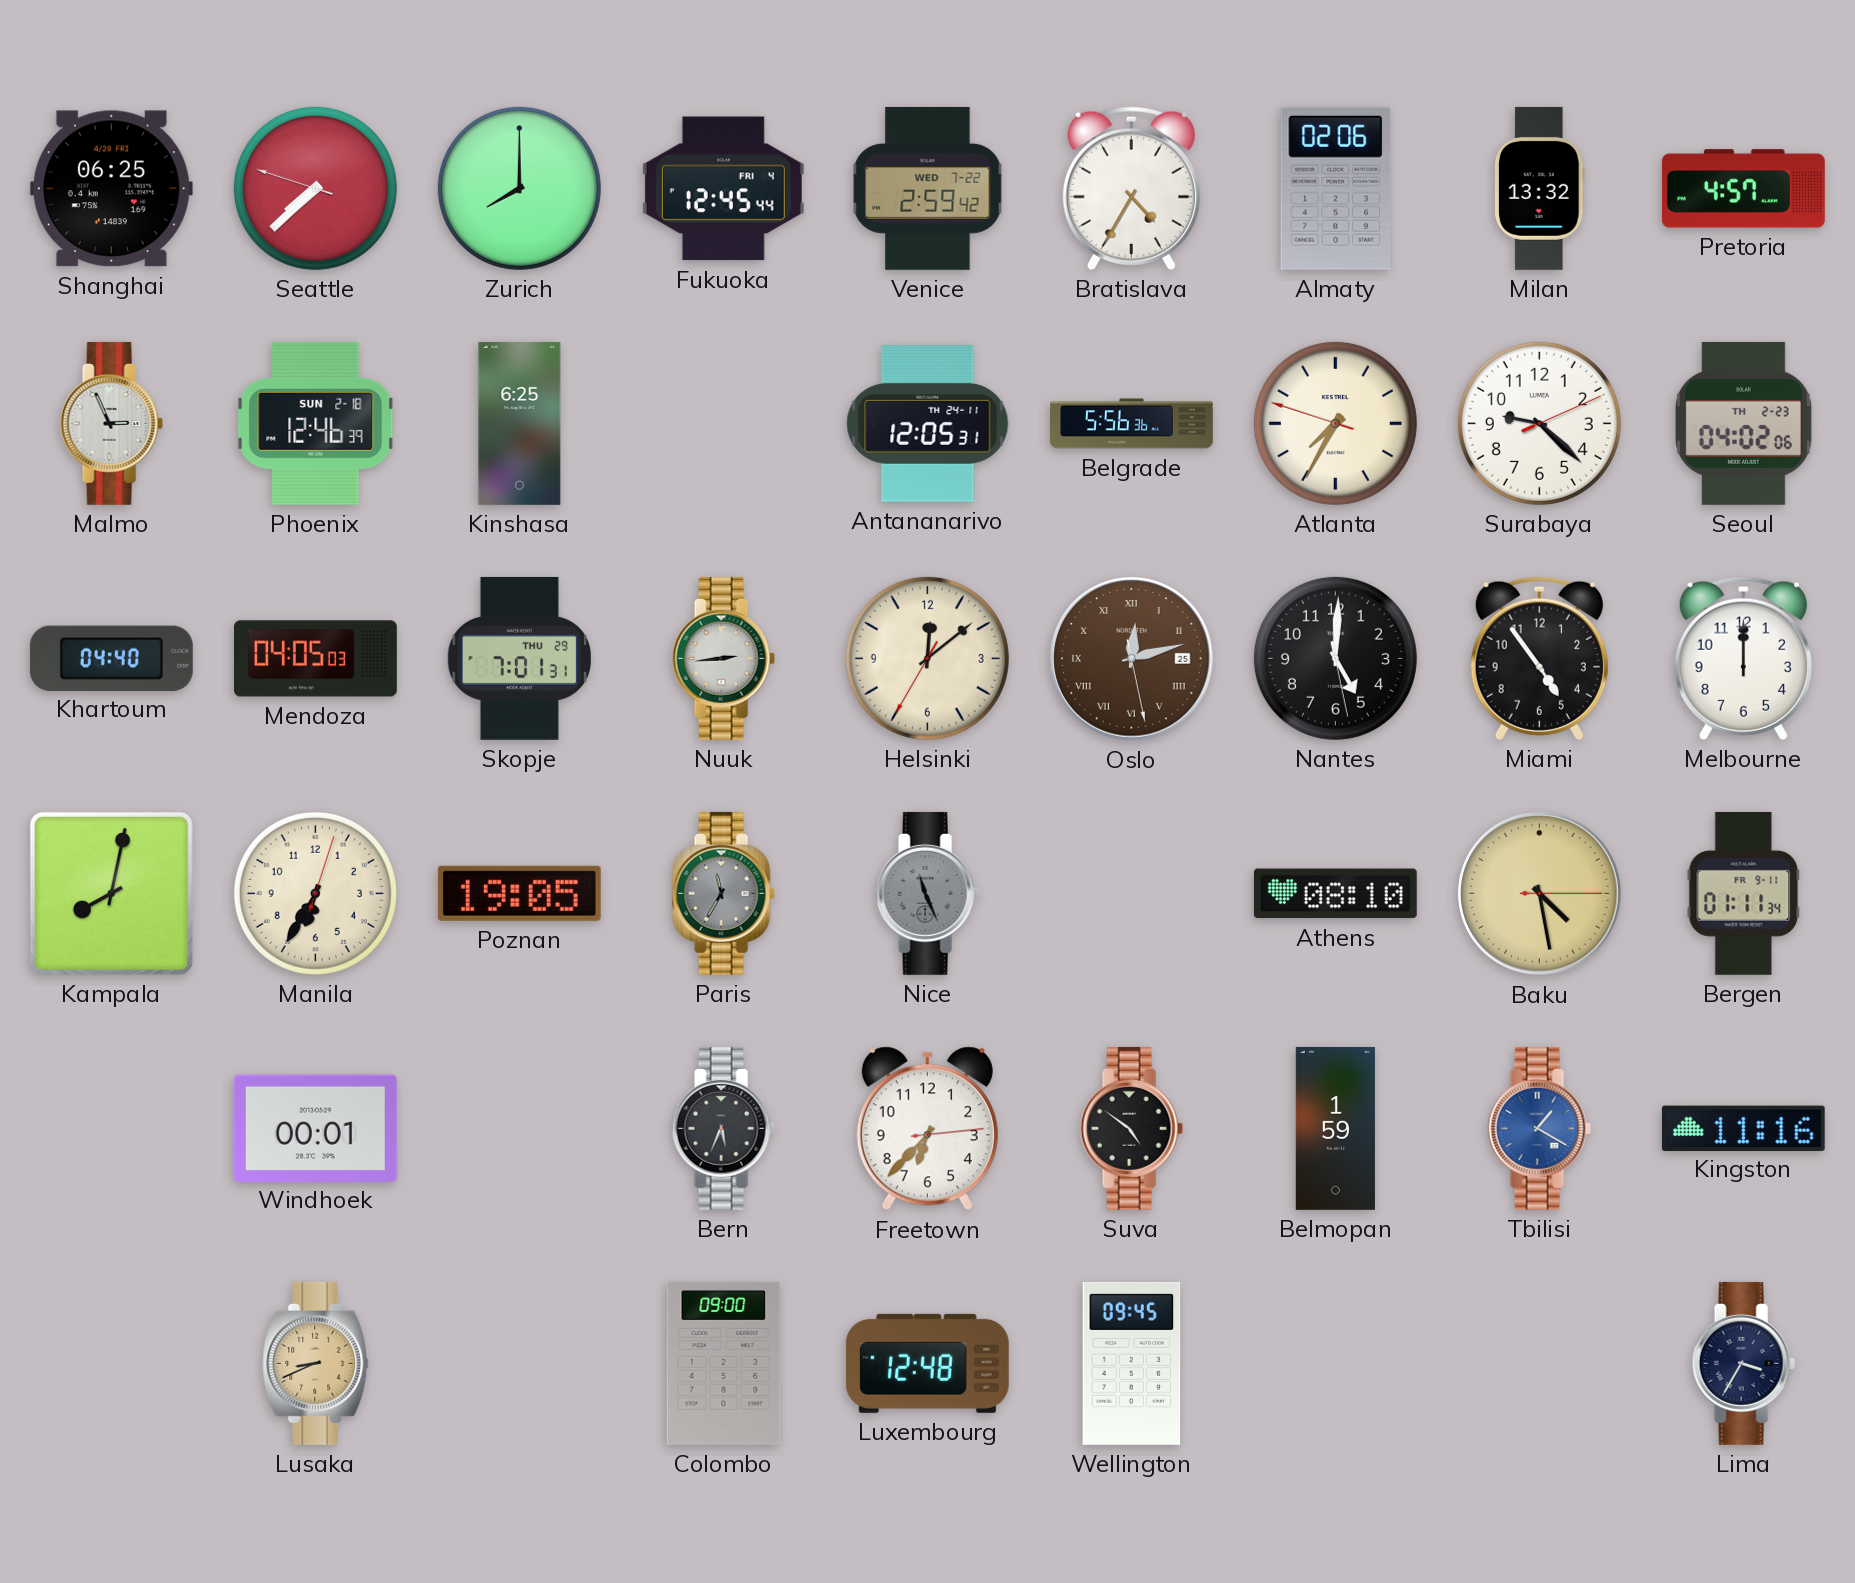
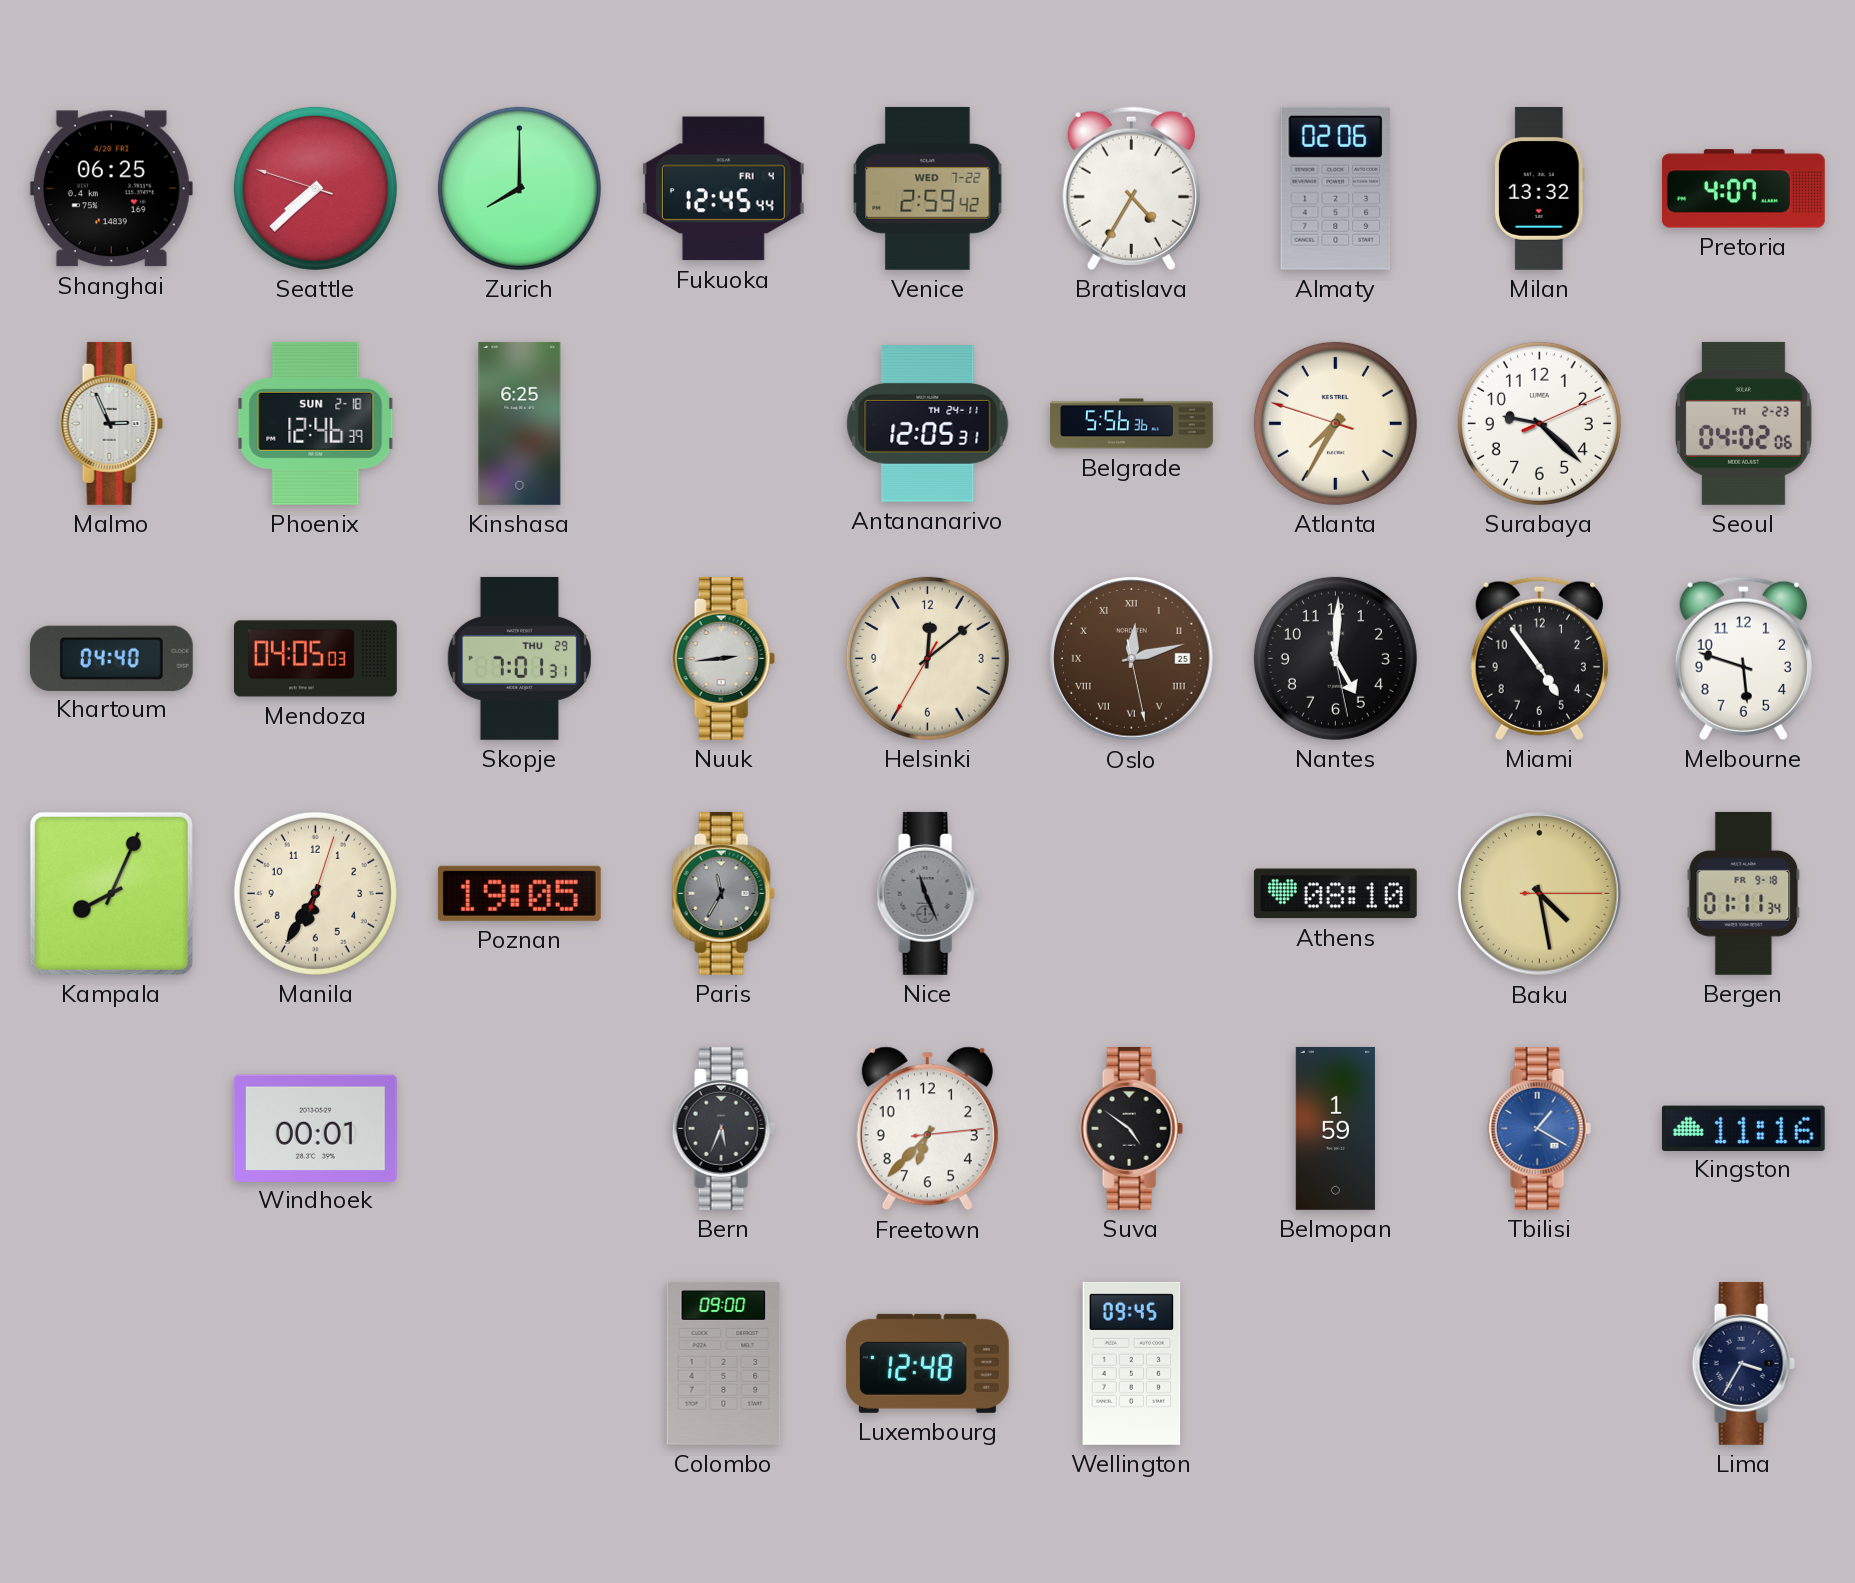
Pretoria: 4:57 -> 4:07
Melbourne: 12:00 -> 5:48
Kampala: 8:02 -> 8:04
Bergen date: FR 9-11 -> FR 9-18
Lusaka: 8:41 -> none
